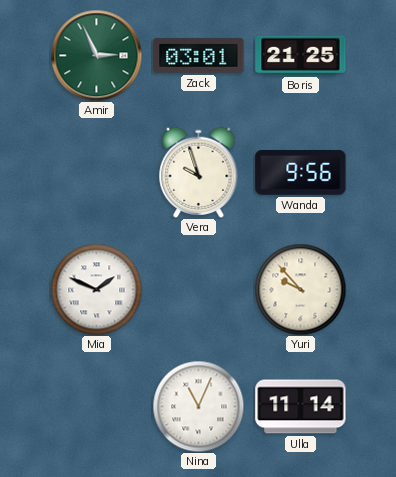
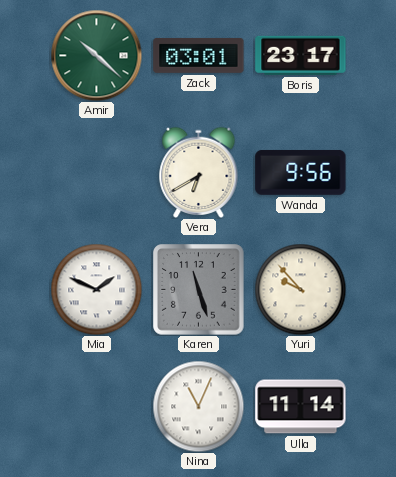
Amir: 2:56 -> 10:22
Boris: 21:25 -> 23:17
Vera: 9:57 -> 6:40
Karen: none -> 11:27
